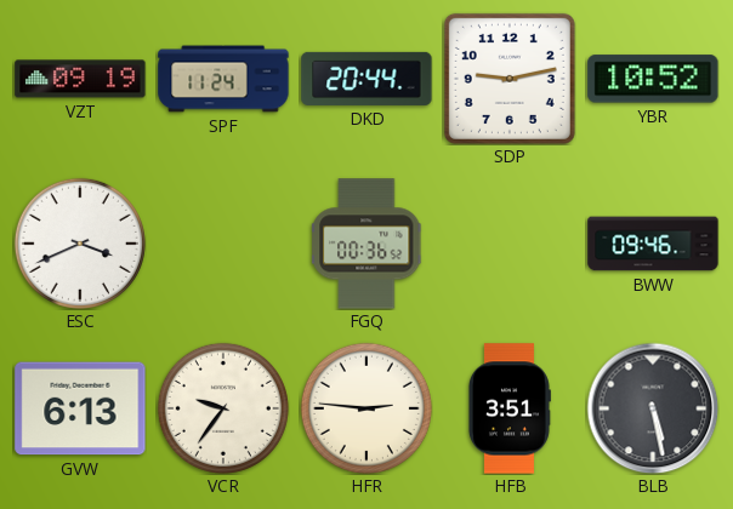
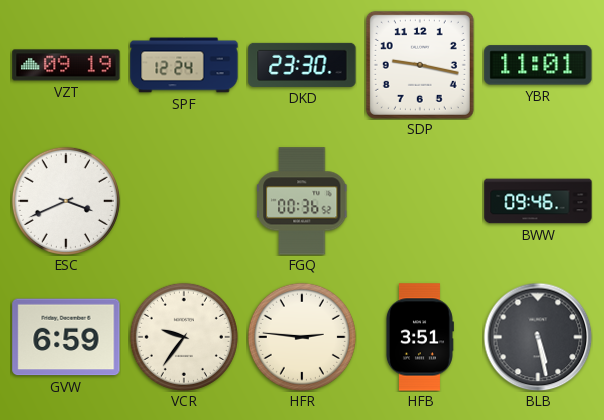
SPF: 11:24 -> 12:24
DKD: 20:44 -> 23:30
SDP: 9:13 -> 9:17
YBR: 10:52 -> 11:01
GVW: 6:13 -> 6:59
